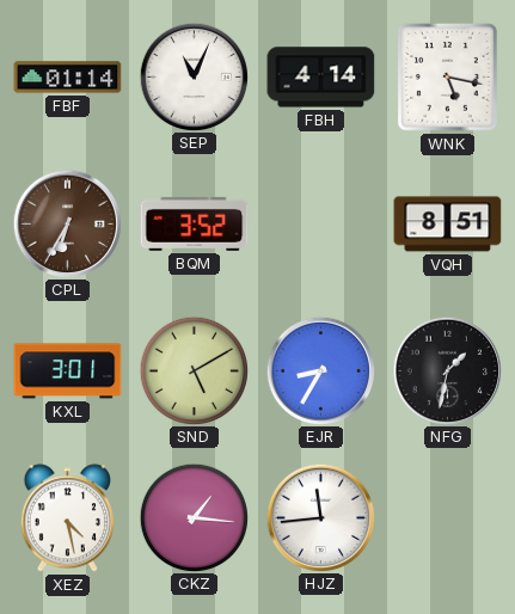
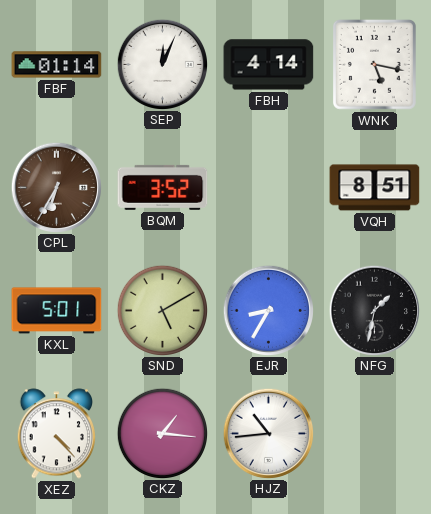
SEP: 11:04 -> 12:04
KXL: 3:01 -> 5:01
XEZ: 4:28 -> 4:23
HJZ: 11:44 -> 10:44
